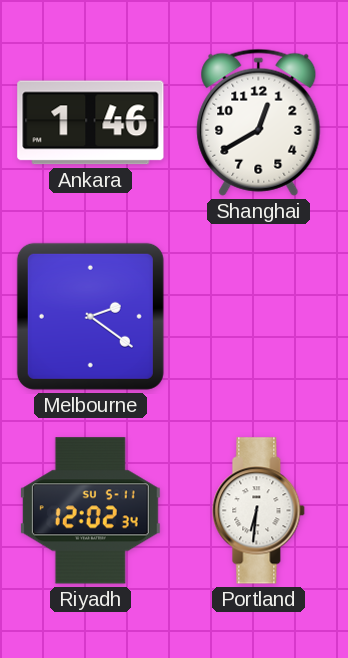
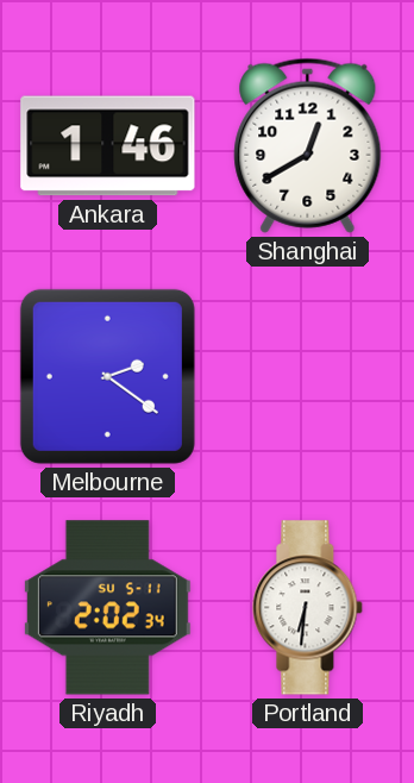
Riyadh: 12:02 -> 2:02
